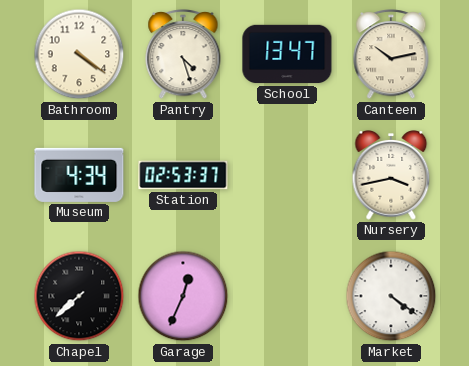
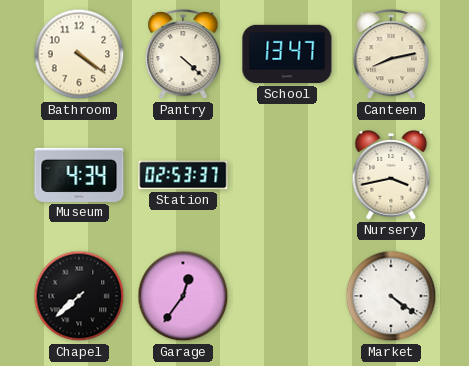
Pantry: 4:27 -> 4:22
Canteen: 10:13 -> 8:13
Garage: 12:34 -> 12:36
